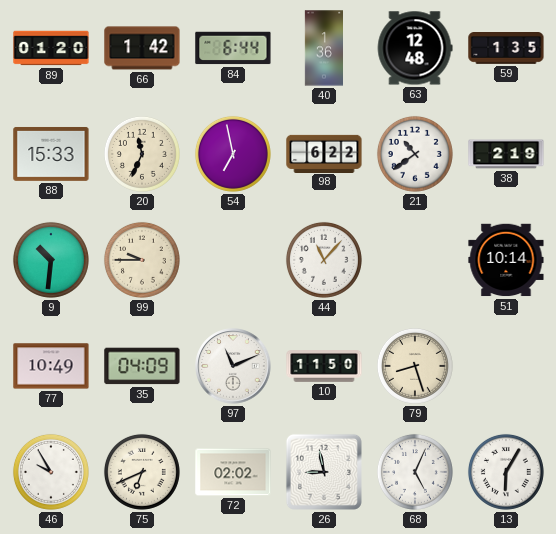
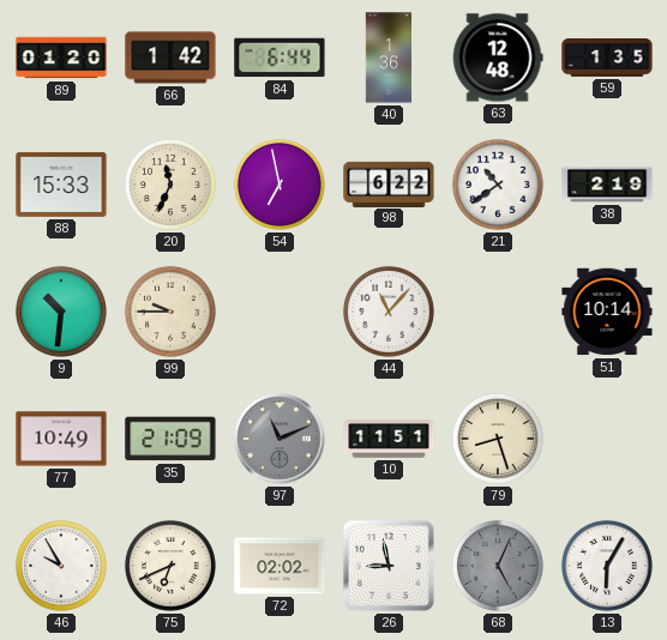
35: 04:09 -> 21:09
97 dial: white -> grey
10: 11:50 -> 11:51
68 dial: white -> grey
